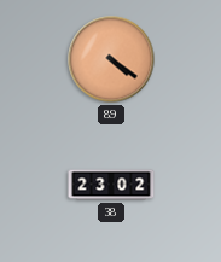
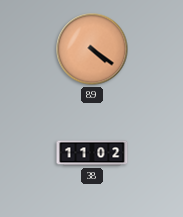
38: 23:02 -> 11:02
